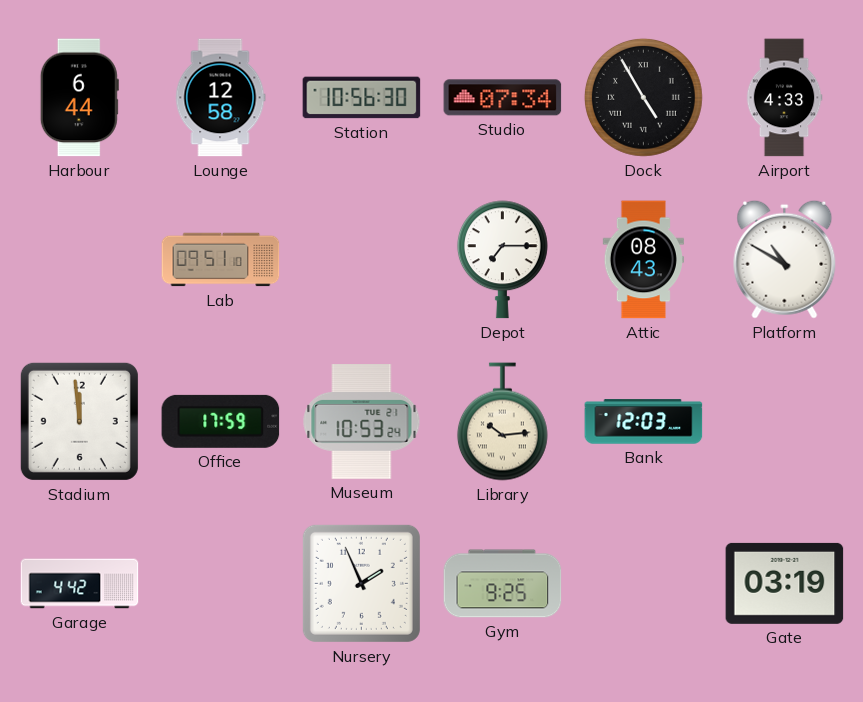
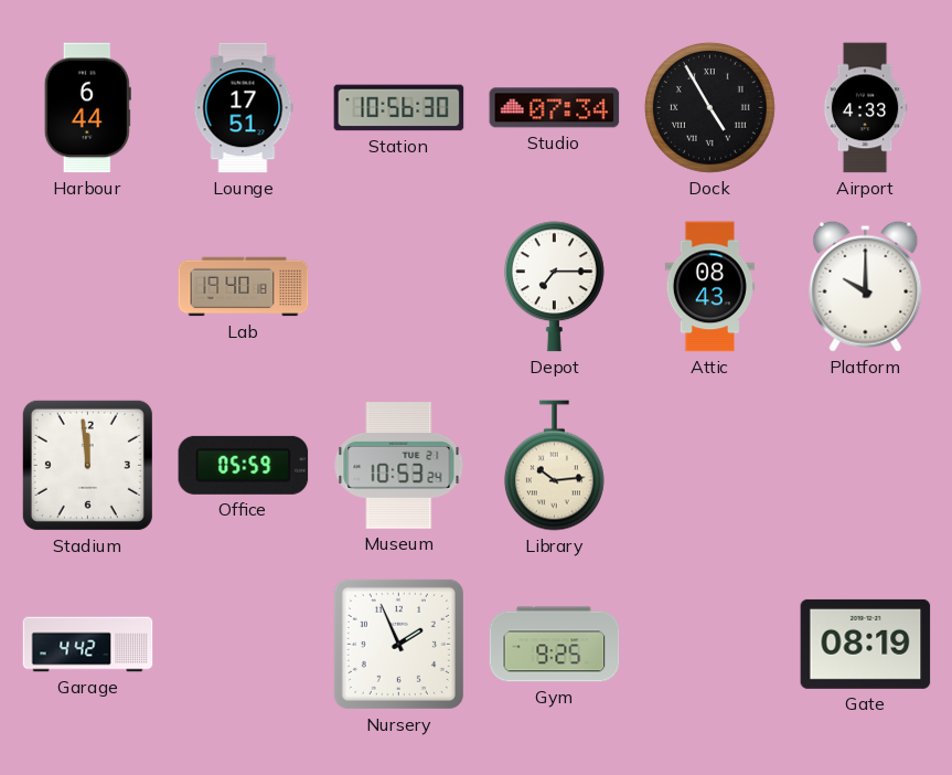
Lounge: 12:58 -> 17:51
Lab: 09:51 -> 19:40
Platform: 10:50 -> 10:00
Office: 17:59 -> 05:59
Bank: 12:03 -> none
Gate: 03:19 -> 08:19
